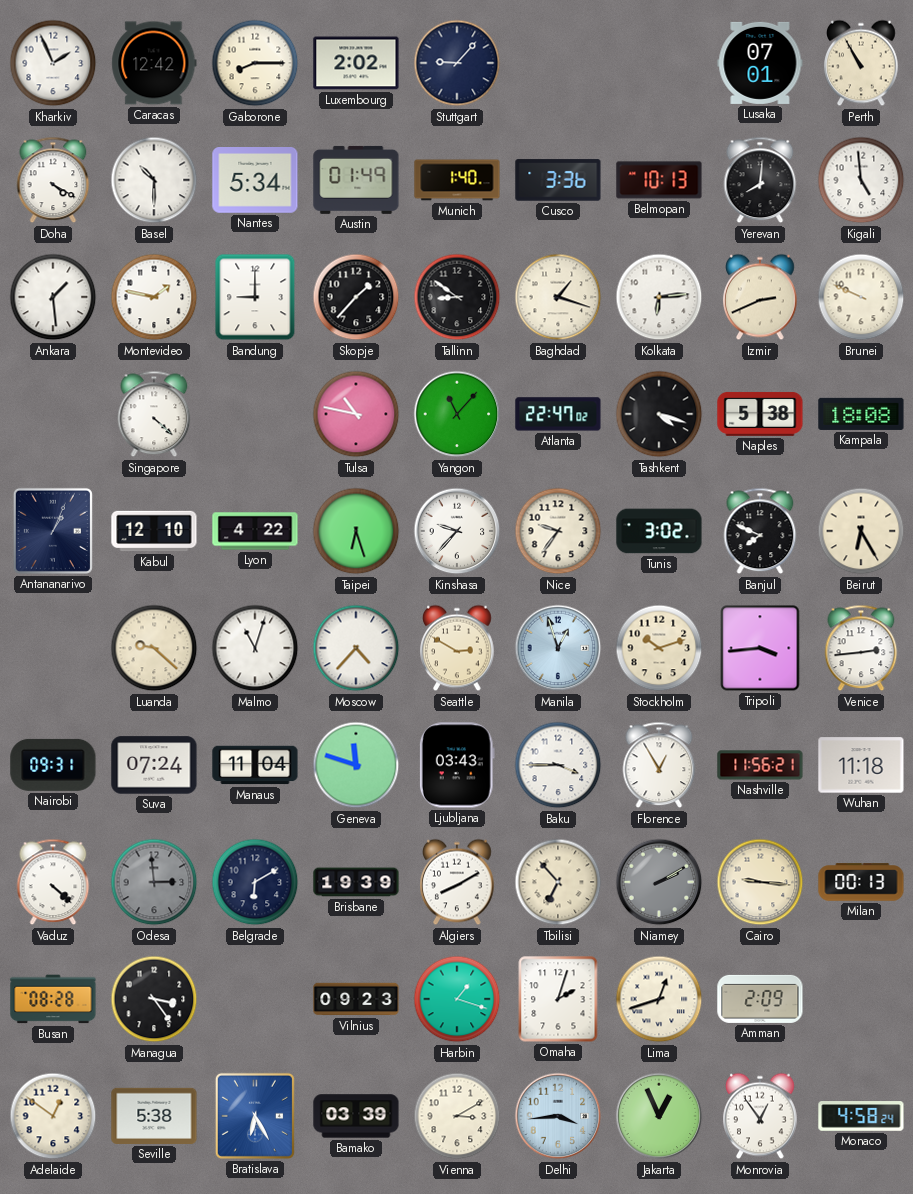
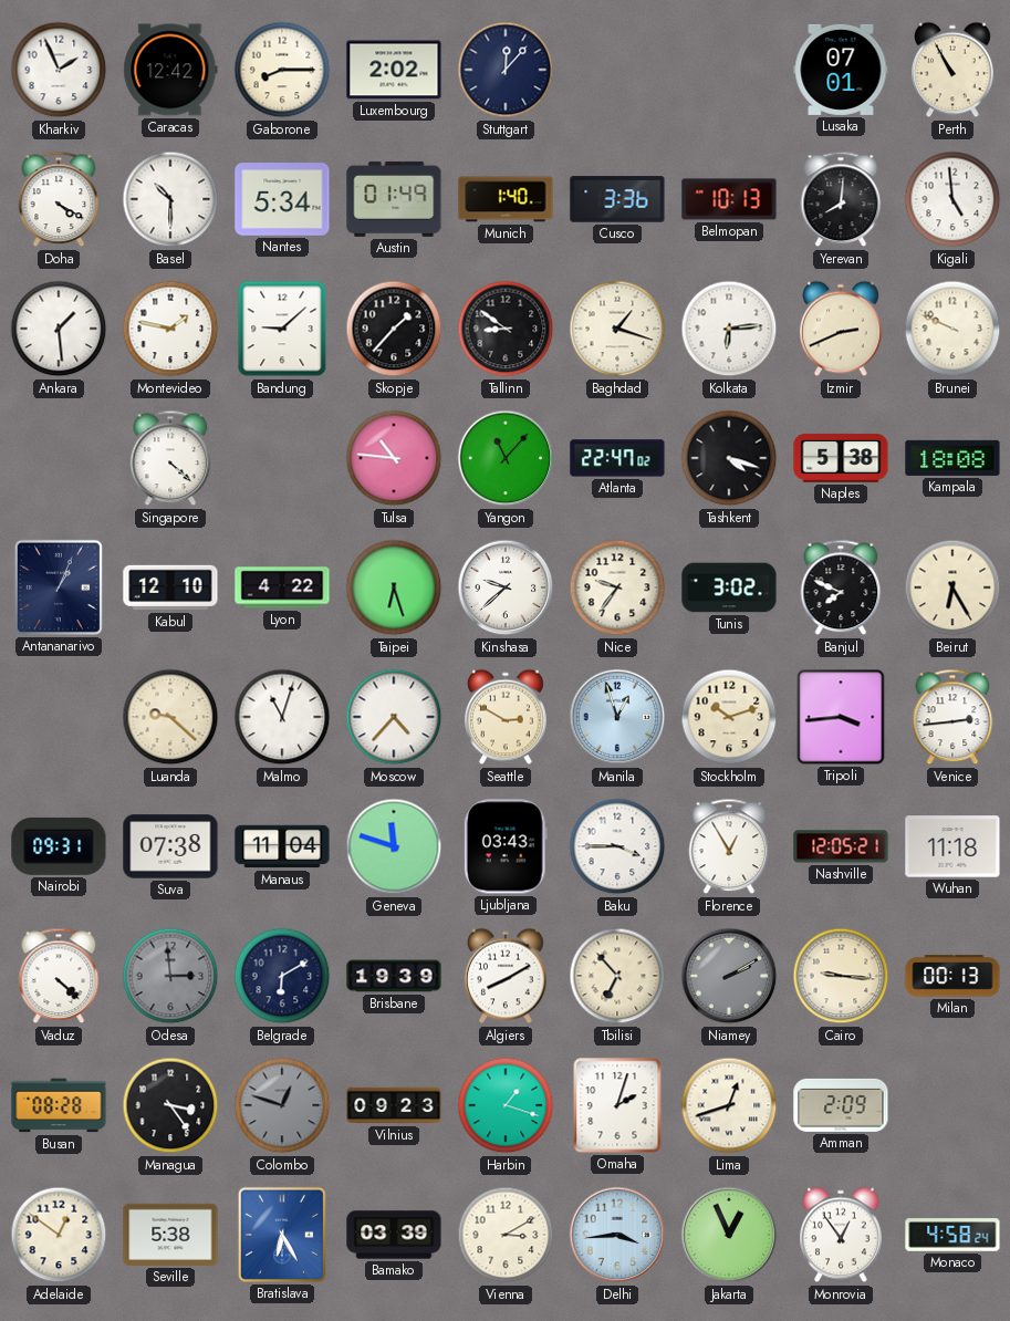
Stuttgart: 9:07 -> 12:07
Bandung: 9:00 -> 9:08
Tulsa: 10:47 -> 10:46
Kinshasa: 9:37 -> 9:38
Suva: 07:24 -> 07:38
Nashville: 11:56 -> 12:05
Colombo: none -> 12:48
